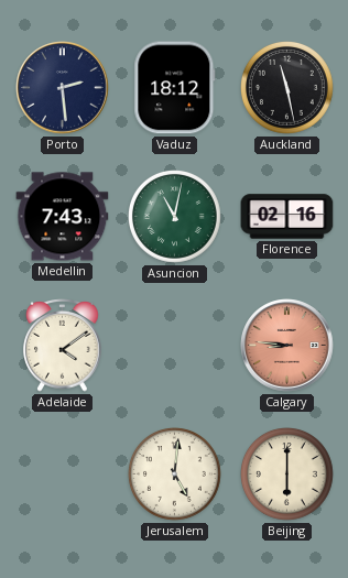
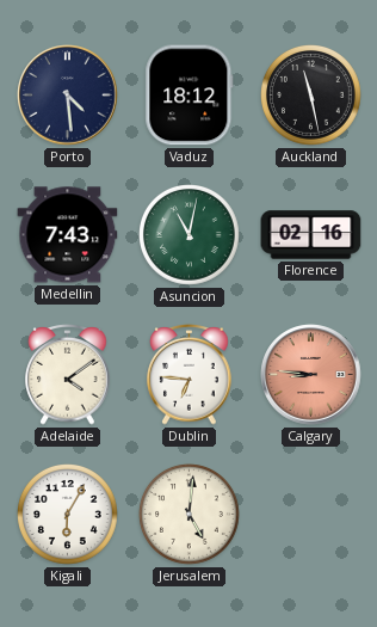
Porto: 2:29 -> 4:29
Dublin: none -> 6:46
Kigali: none -> 6:05
Beijing: 6:00 -> none
